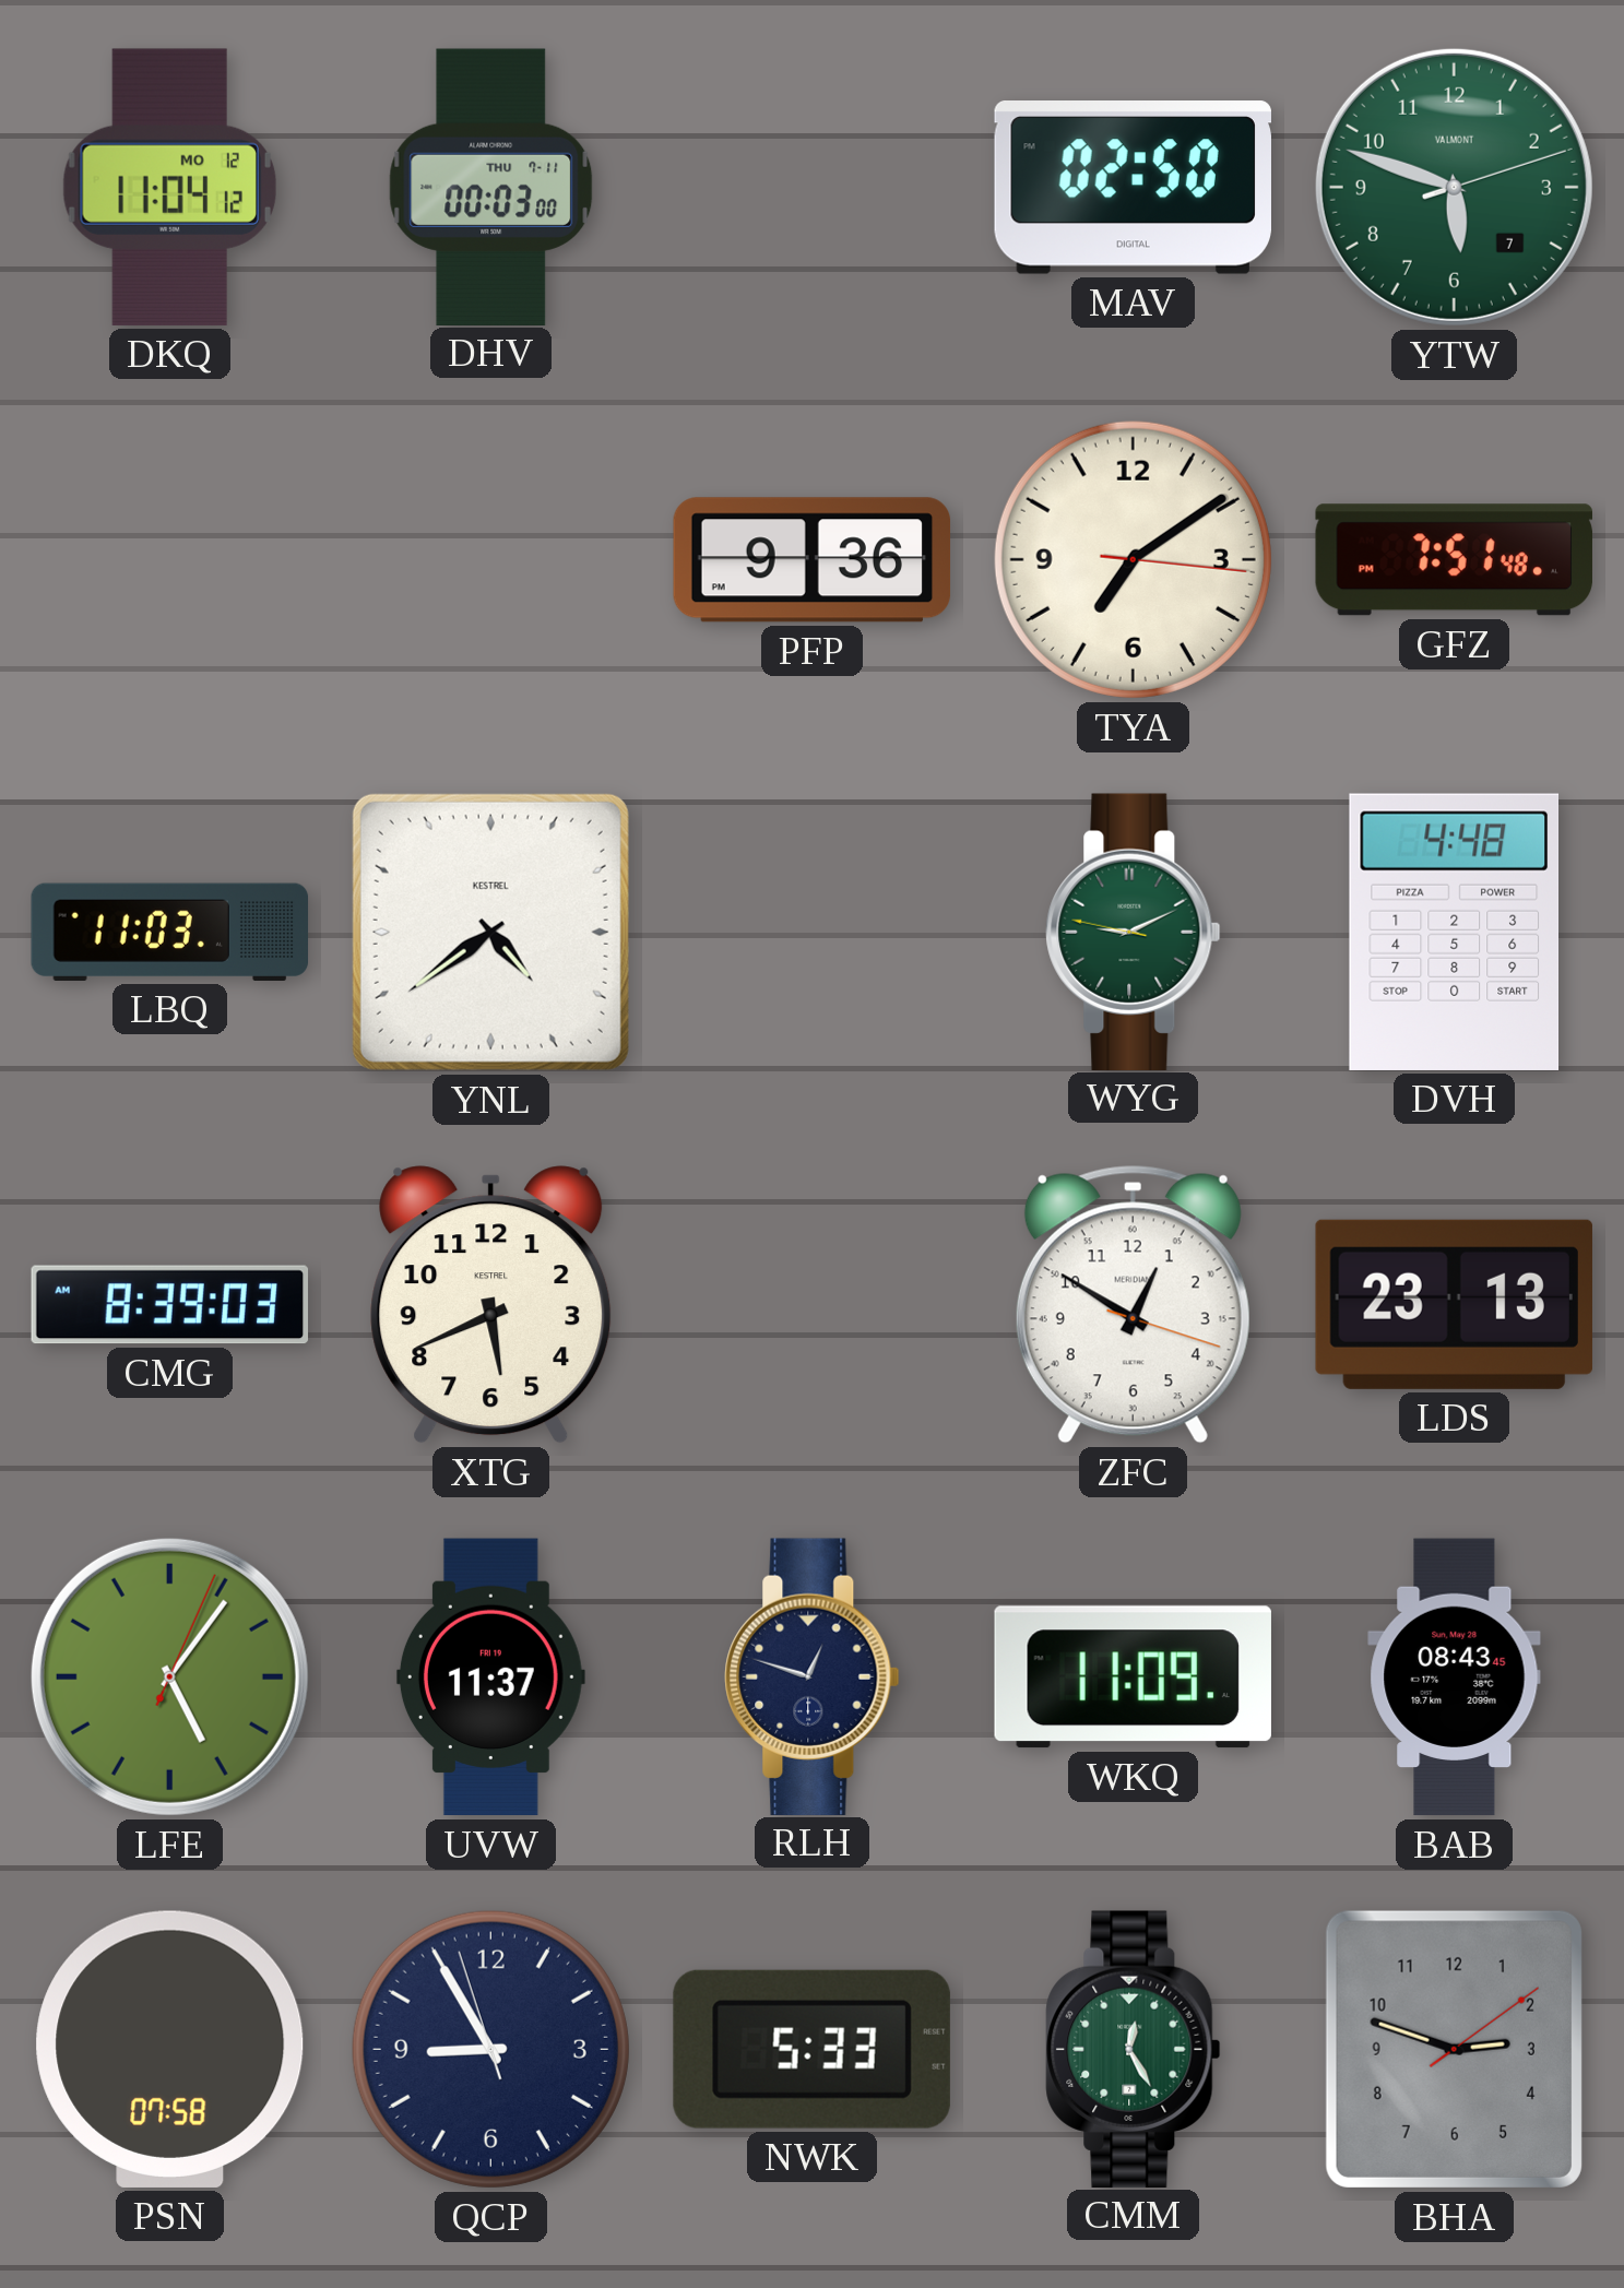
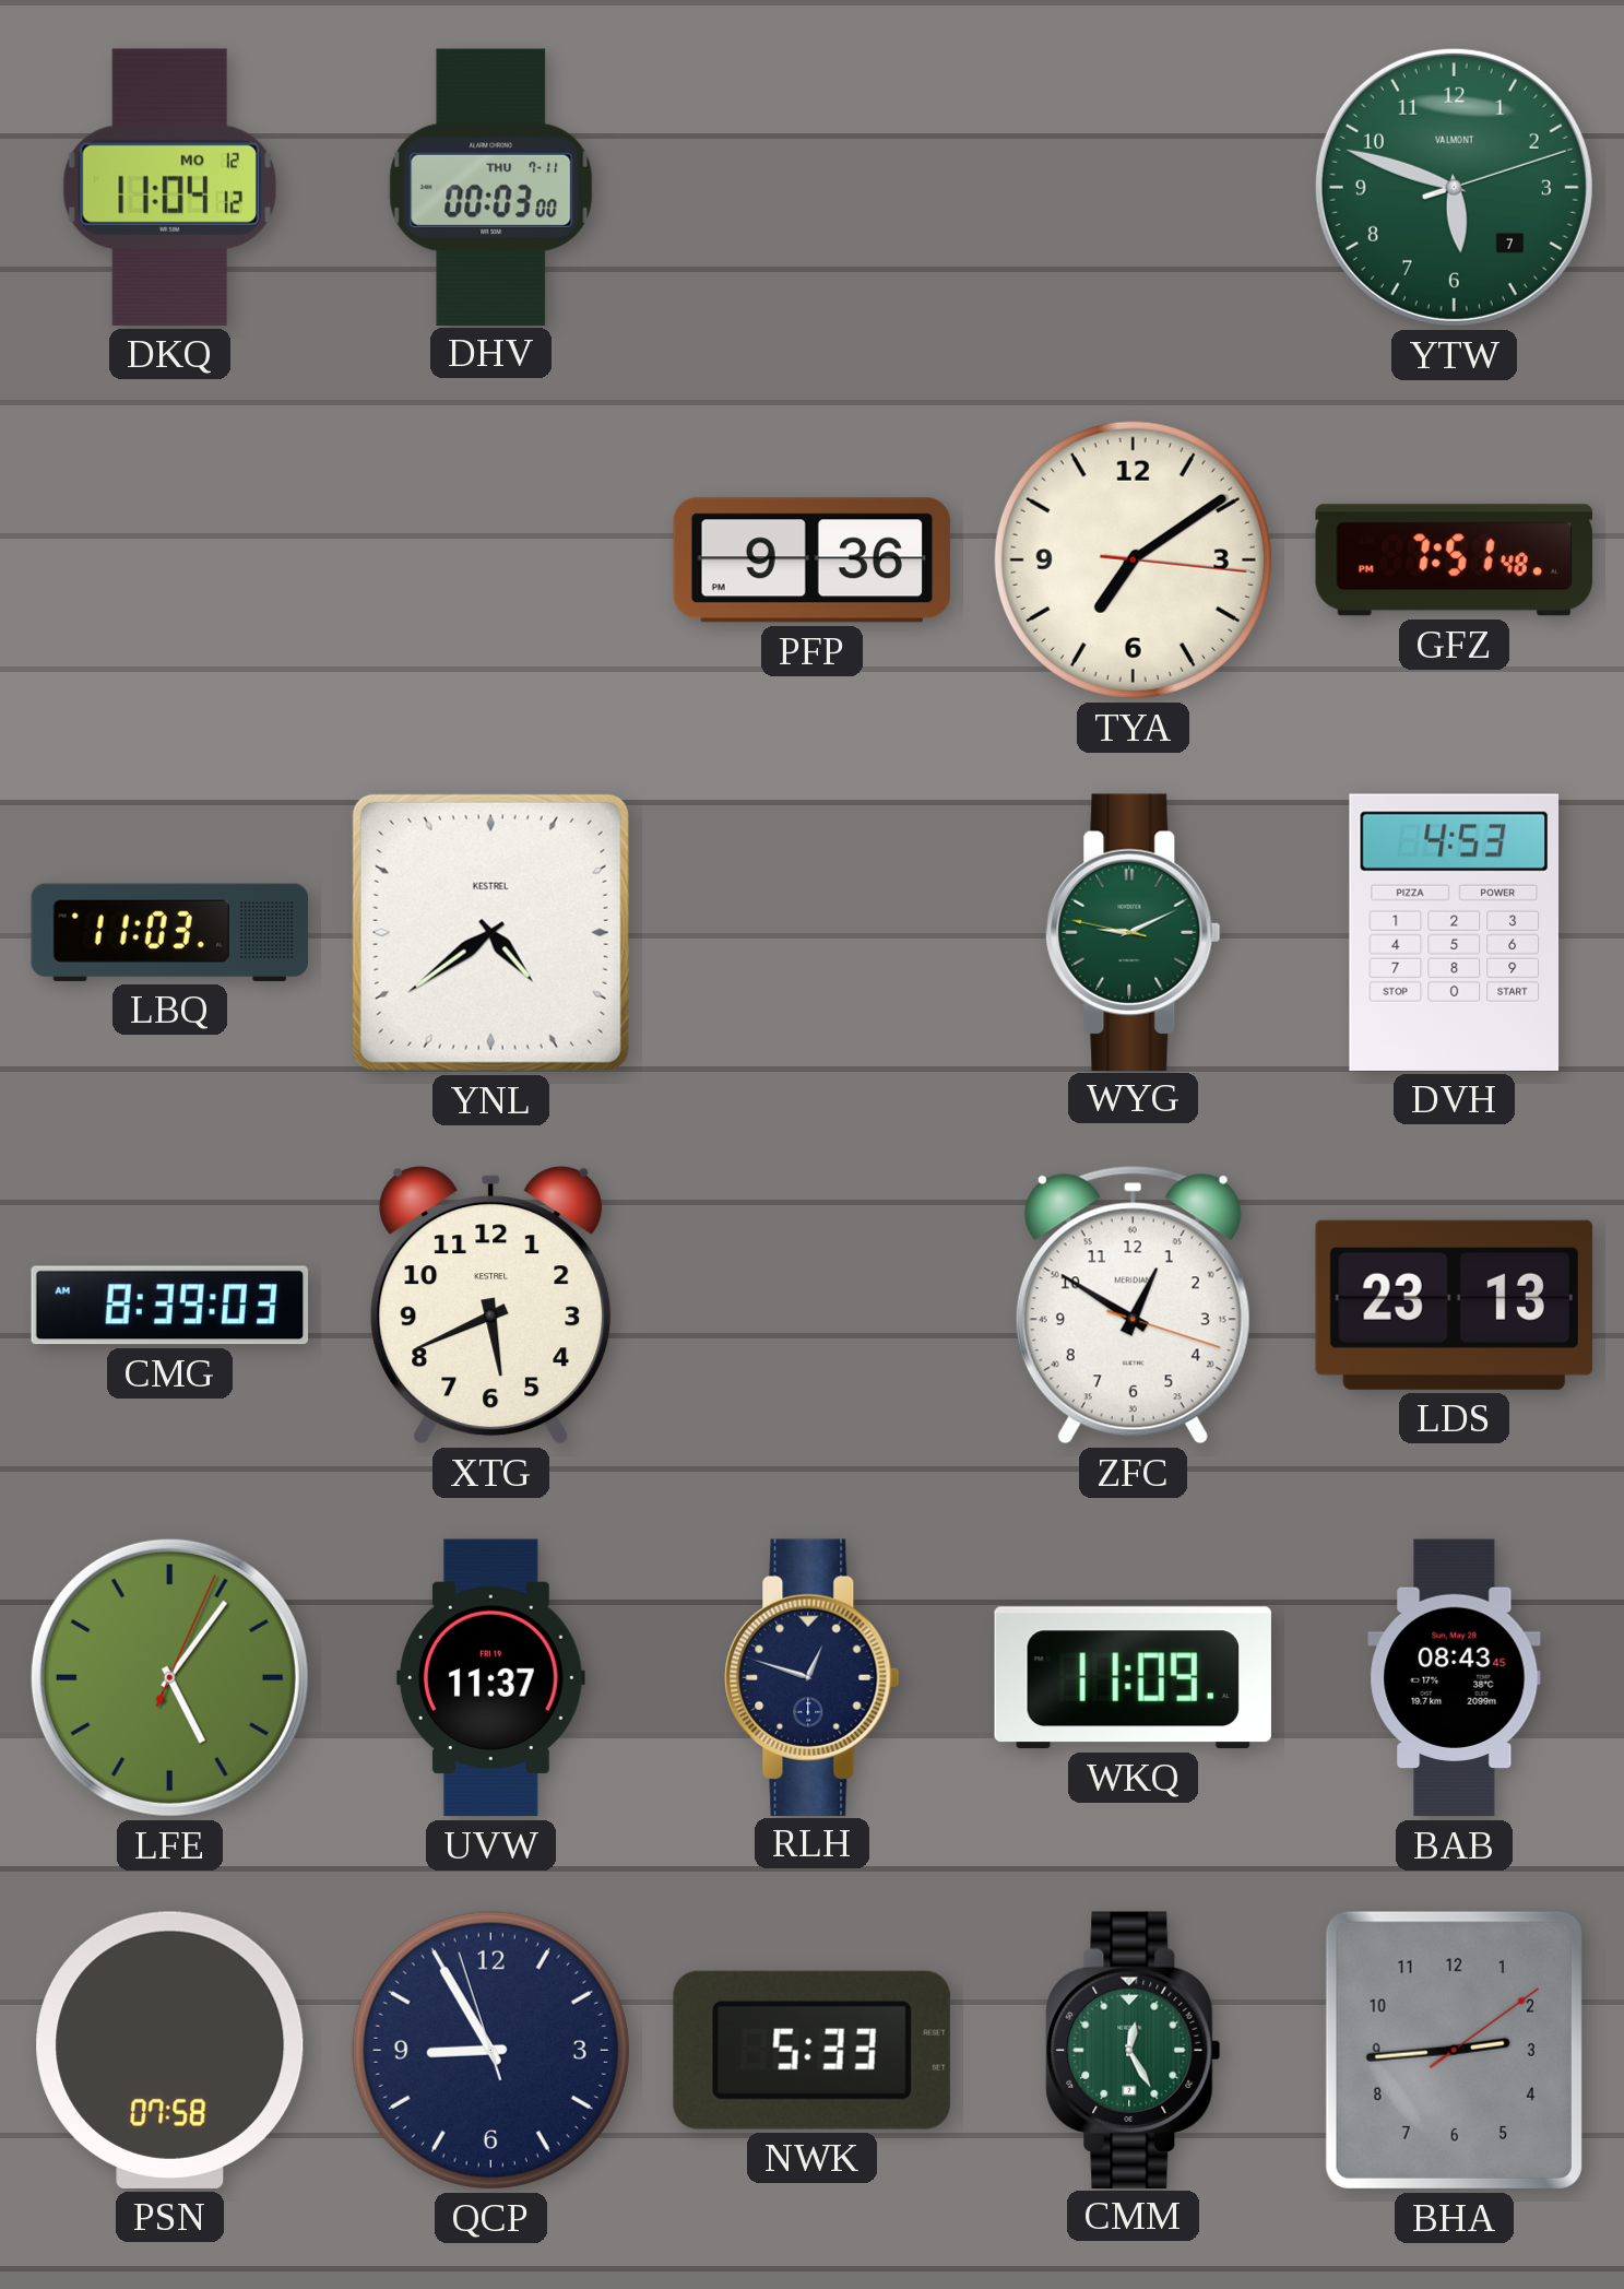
MAV: 02:50 -> none
DVH: 4:48 -> 4:53
BHA: 2:48 -> 2:44
